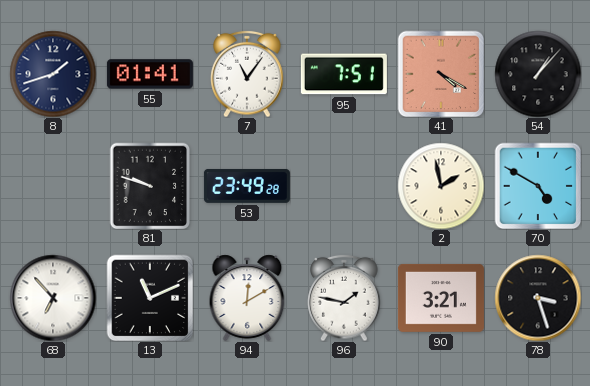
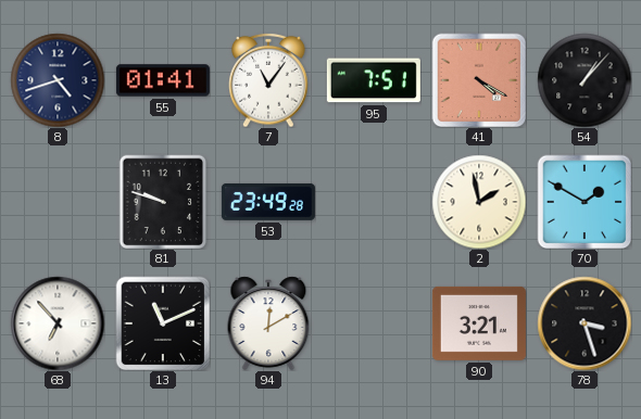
8: 1:42 -> 4:42
70: 4:50 -> 1:50
96: 1:47 -> none
